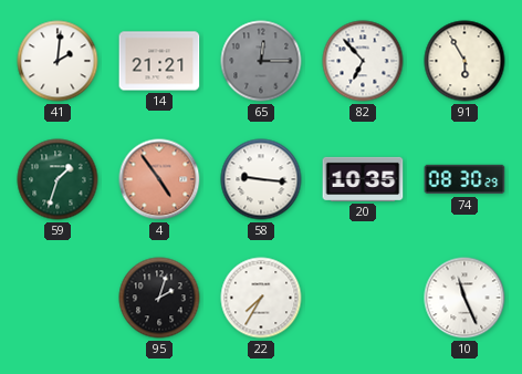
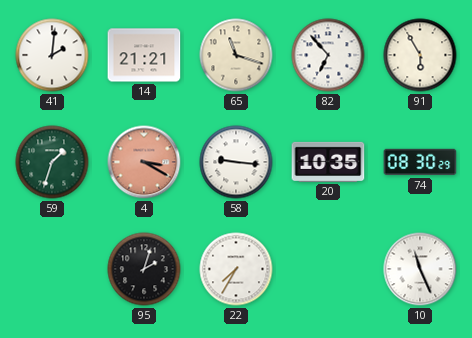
65: 12:15 -> 11:18
65 dial: grey -> cream
4: 4:54 -> 3:20
